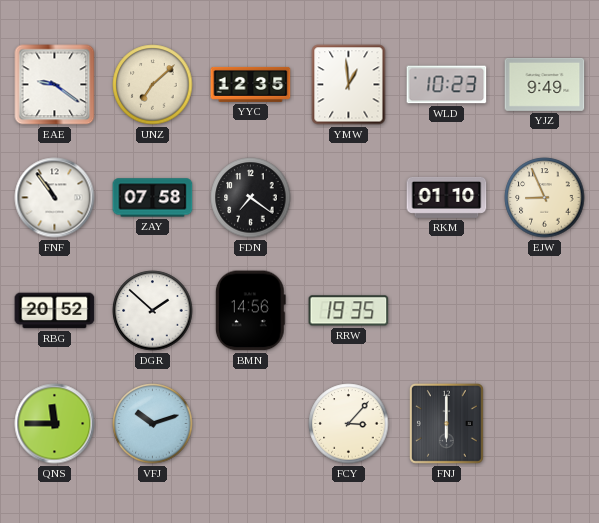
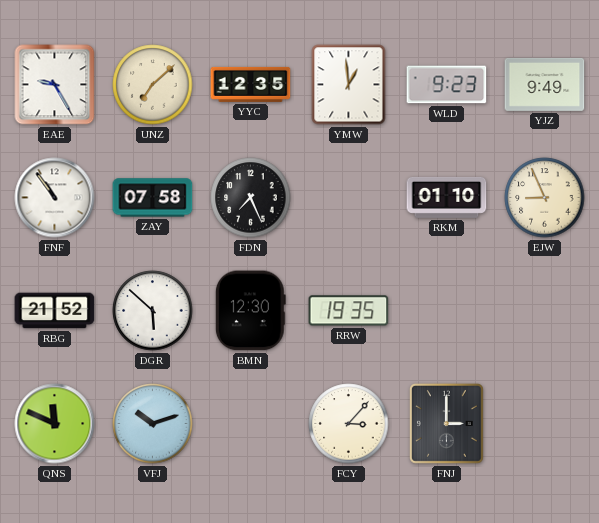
EAE: 9:21 -> 9:25
WLD: 10:23 -> 9:23
FDN: 7:21 -> 7:26
RBG: 20:52 -> 21:52
DGR: 1:52 -> 5:52
BMN: 14:56 -> 12:30
QNS: 11:45 -> 11:49
FNJ: 6:00 -> 3:00
